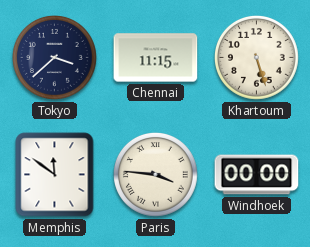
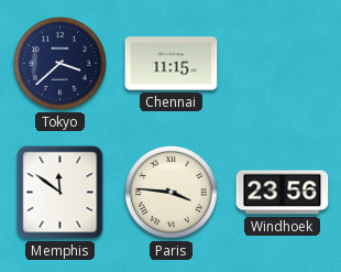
Khartoum: 5:27 -> none
Windhoek: 00:00 -> 23:56
